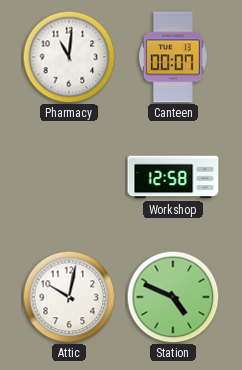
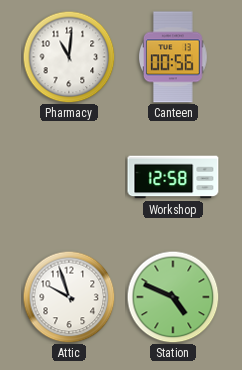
Canteen: 00:07 -> 00:56
Attic: 10:02 -> 9:57
